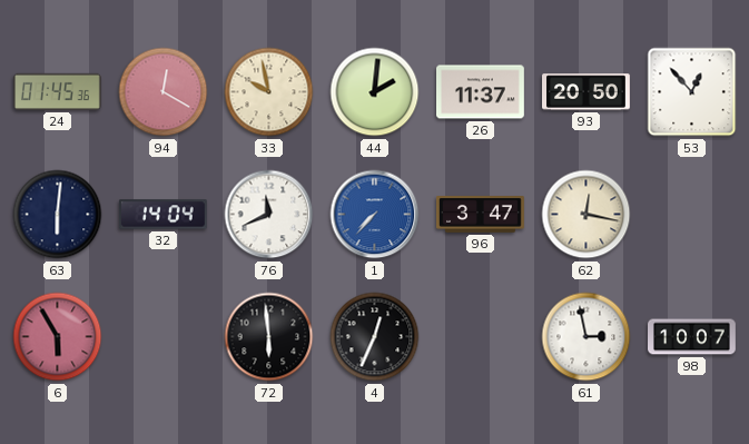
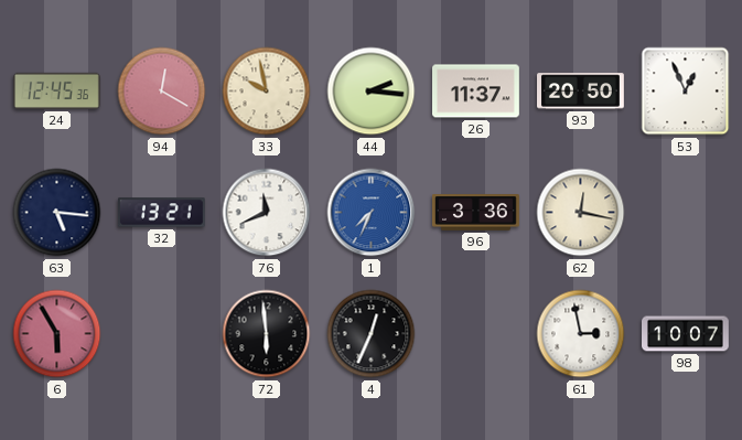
24: 01:45 -> 12:45
44: 2:01 -> 2:16
53: 12:53 -> 12:56
63: 6:01 -> 5:16
32: 14:04 -> 13:21
1: 7:37 -> 7:34
96: 3:47 -> 3:36
